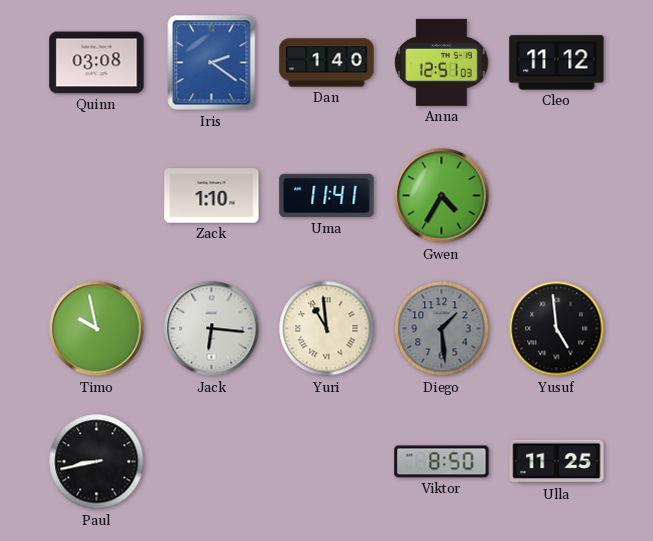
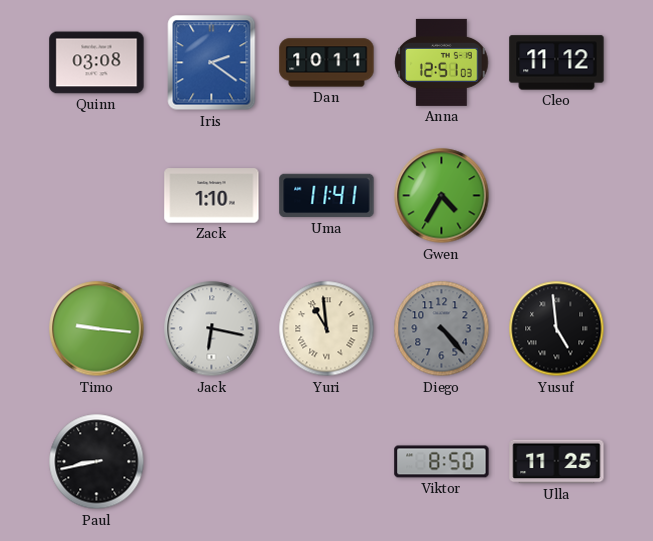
Dan: 1:40 -> 10:11
Timo: 9:58 -> 9:16
Jack: 6:16 -> 6:17
Diego: 1:29 -> 4:23
